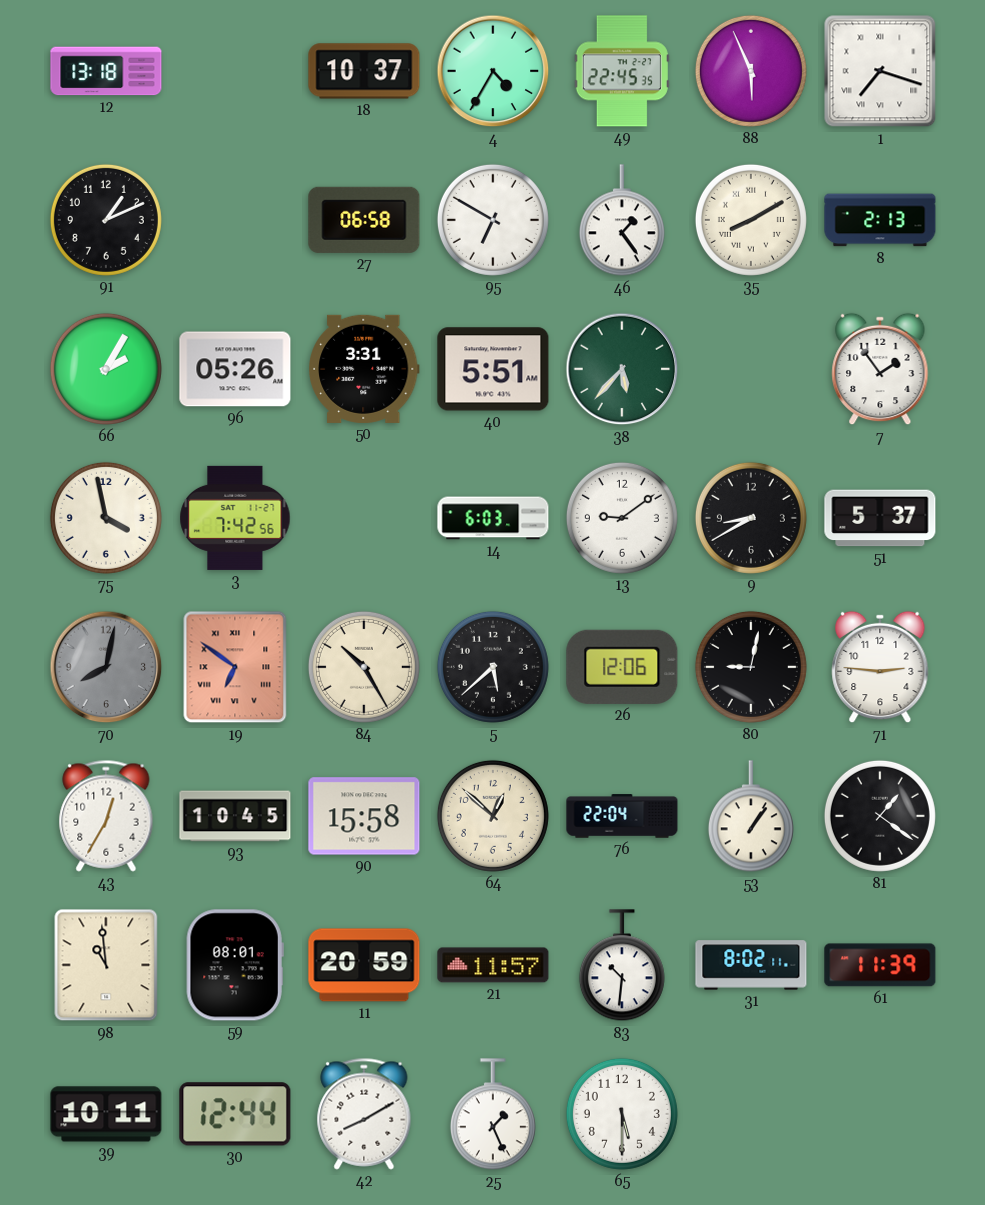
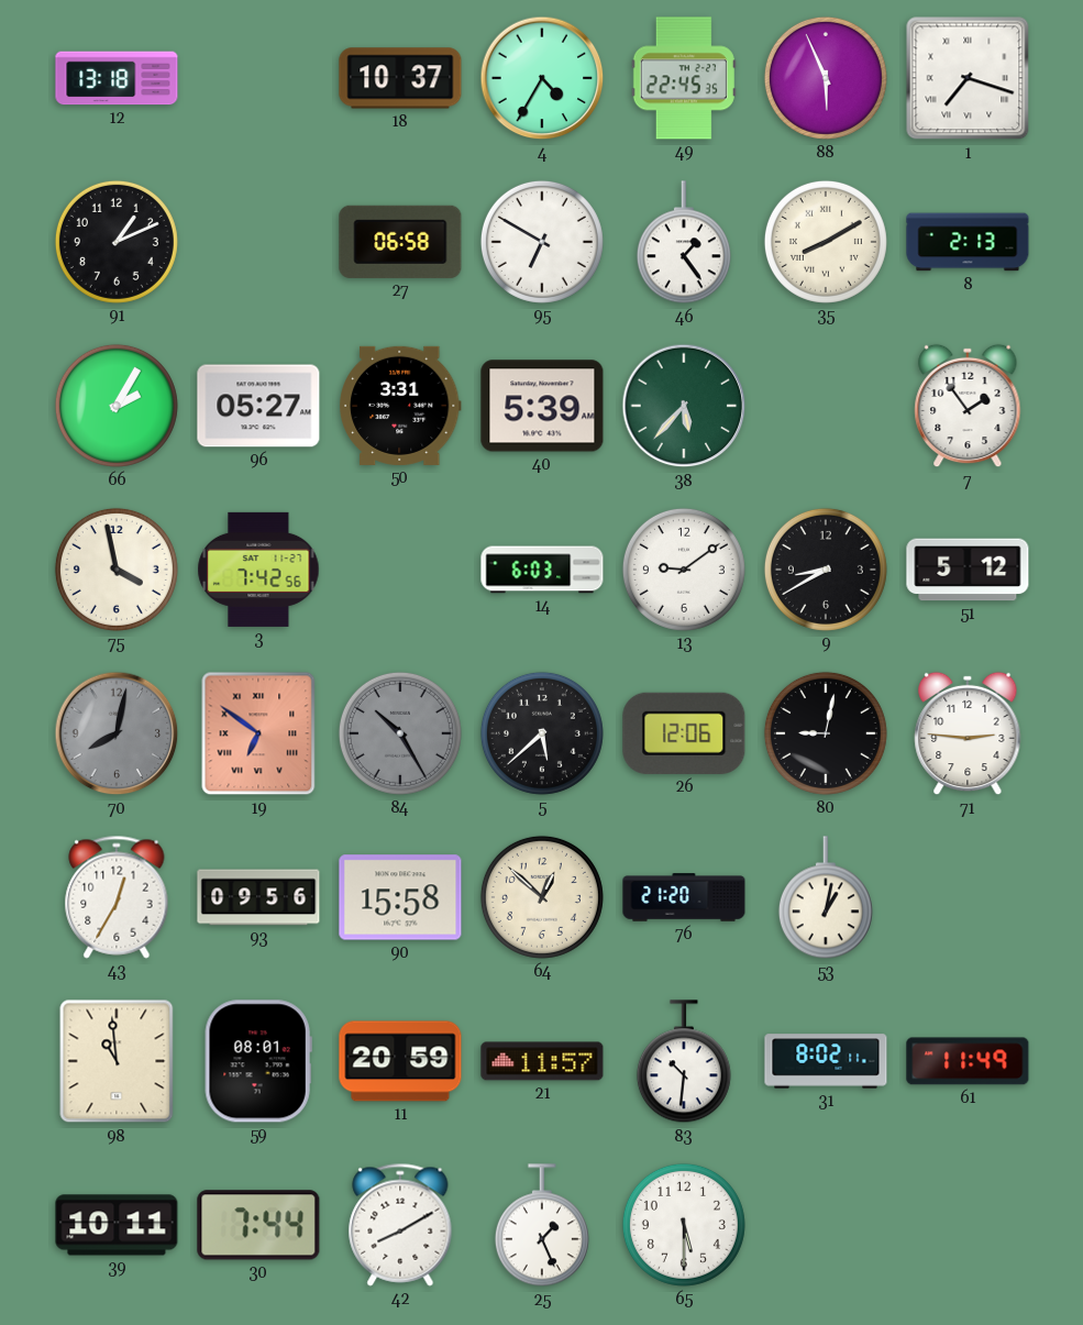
96: 05:26 -> 05:27
40: 5:51 -> 5:39
51: 5:37 -> 5:12
84 dial: cream -> grey
93: 10:45 -> 09:56
76: 22:04 -> 21:20
53: 1:06 -> 1:02
81: 1:21 -> none
61: 11:39 -> 11:49
30: 12:44 -> 7:44
